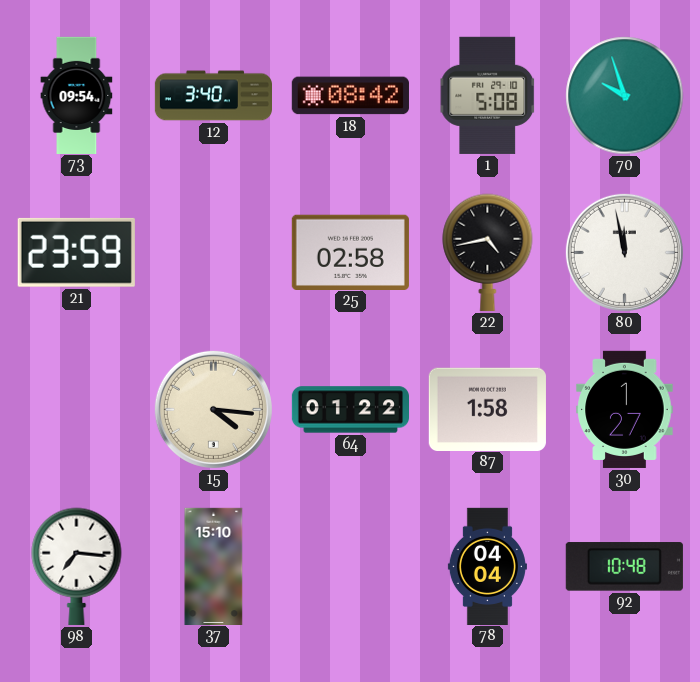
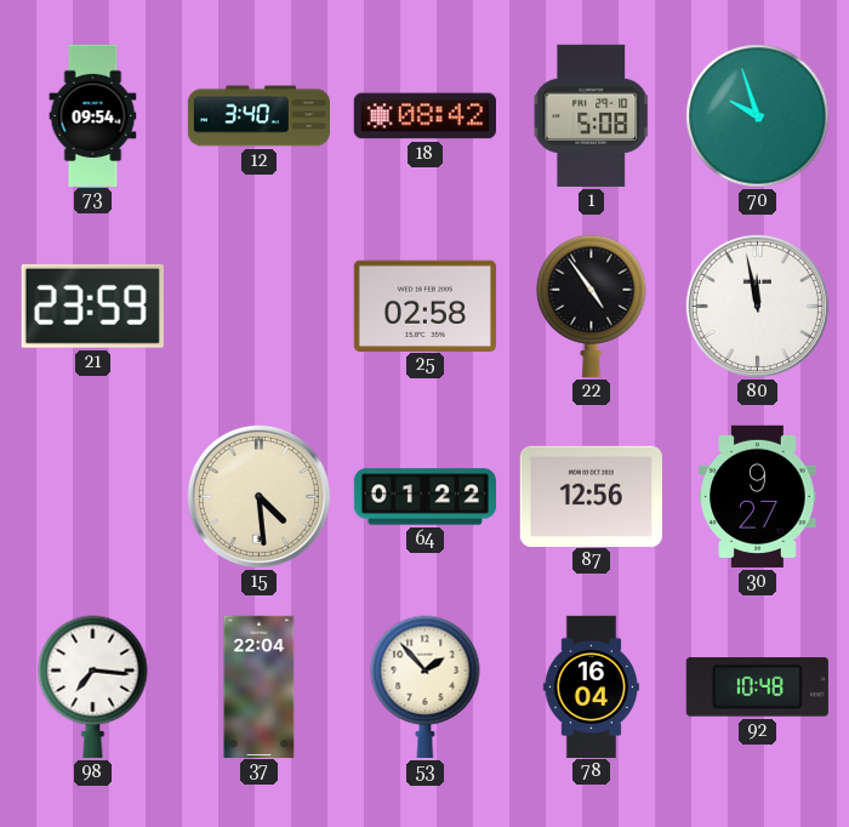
22: 4:43 -> 4:54
15: 4:16 -> 4:29
87: 1:58 -> 12:56
30: 1:27 -> 9:27
37: 15:10 -> 22:04
53: none -> 1:53
78: 04:04 -> 16:04
